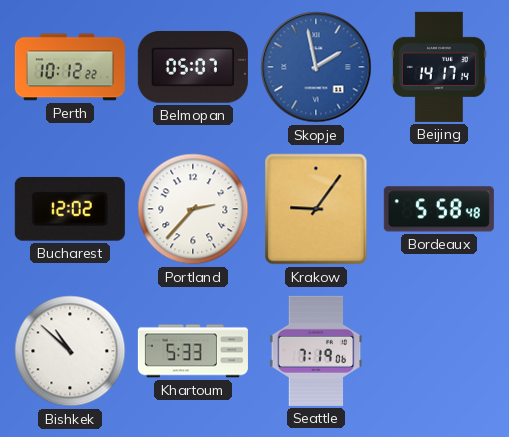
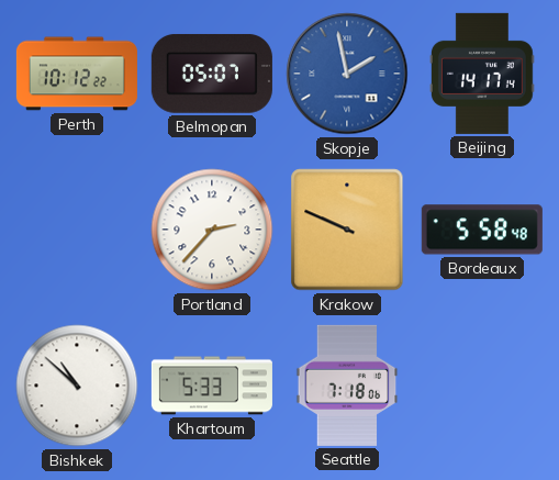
Bucharest: 12:02 -> none
Krakow: 9:06 -> 9:49
Seattle: 7:19 -> 7:18
